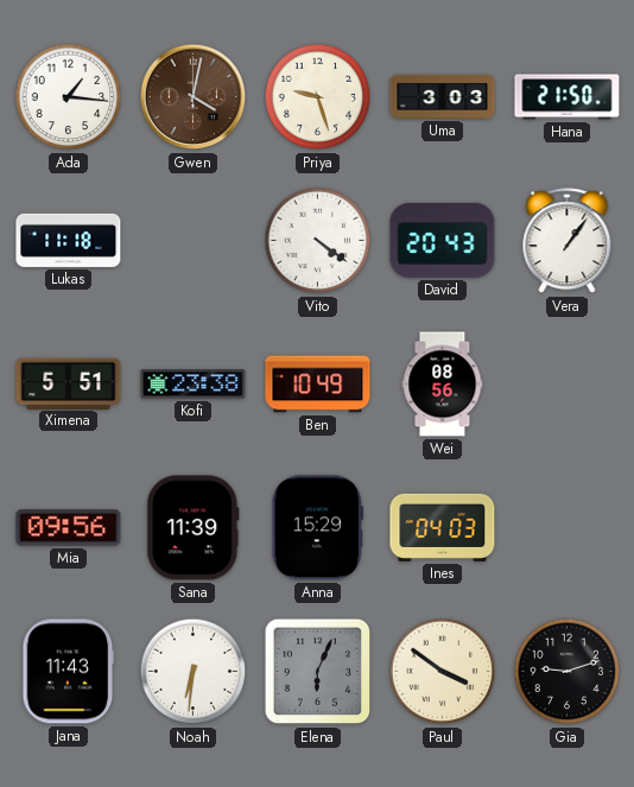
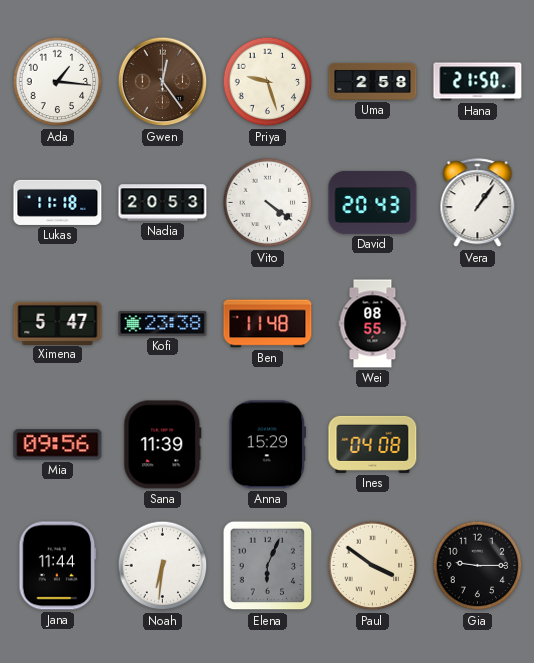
Gwen: 4:02 -> 12:24
Uma: 3:03 -> 2:58
Nadia: none -> 20:53
Ximena: 5:51 -> 5:47
Ben: 10:49 -> 11:48
Wei: 08:56 -> 08:55
Ines: 04:03 -> 04:08
Jana: 11:43 -> 11:44
Gia: 9:12 -> 9:15
